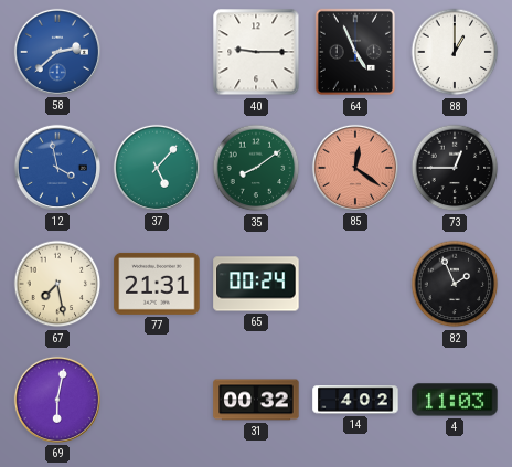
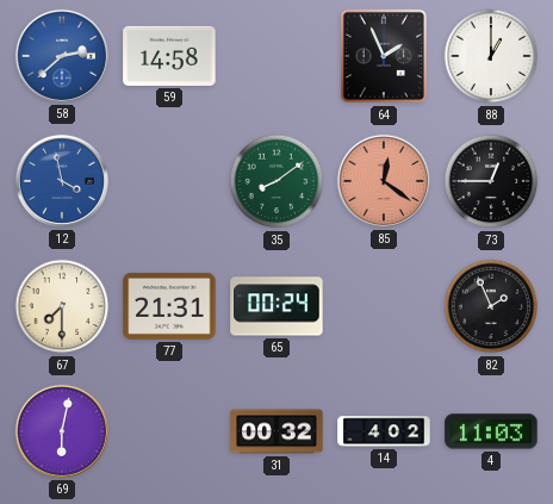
59: none -> 14:58
40: 9:15 -> none
64: 4:56 -> 1:56
37: 5:07 -> none
67: 7:28 -> 7:30
